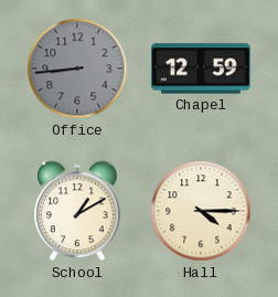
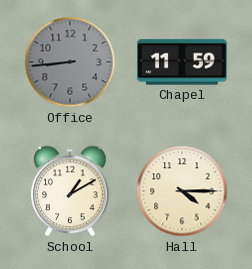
Chapel: 12:59 -> 11:59
